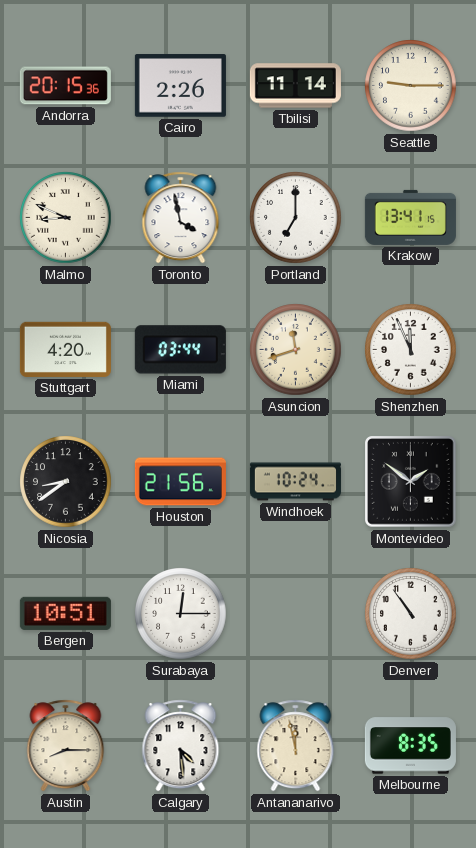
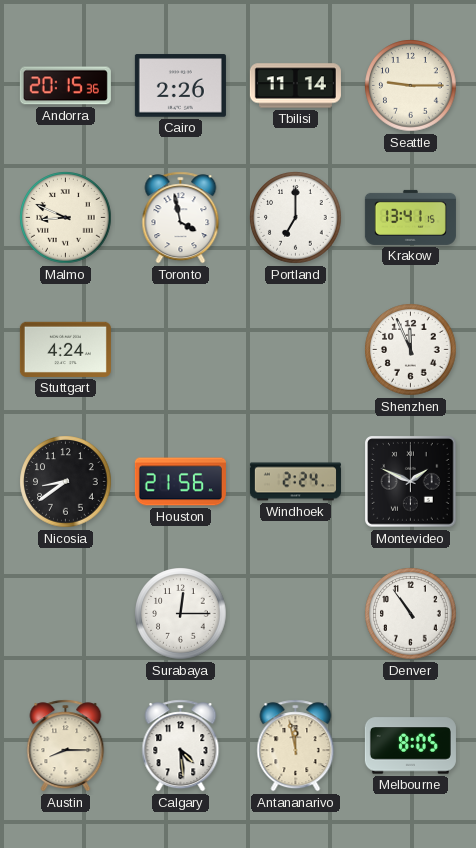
Stuttgart: 4:20 -> 4:24
Miami: 03:44 -> none
Asuncion: 11:42 -> none
Windhoek: 10:24 -> 2:24
Montevideo: 1:51 -> 1:49
Bergen: 10:51 -> none
Melbourne: 8:35 -> 8:05
